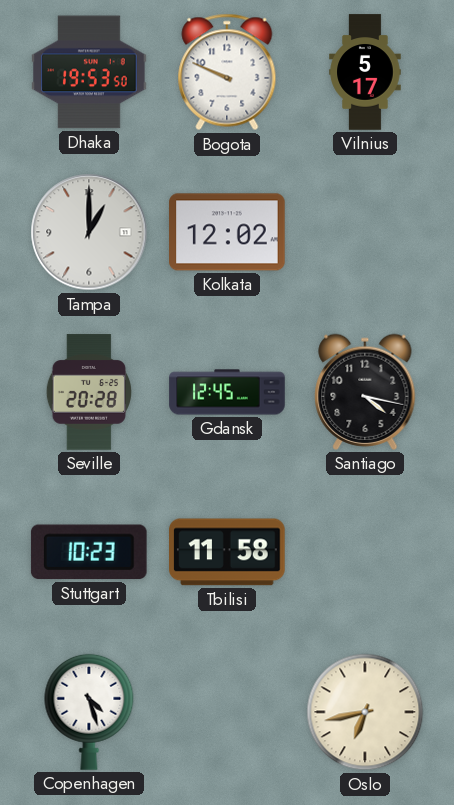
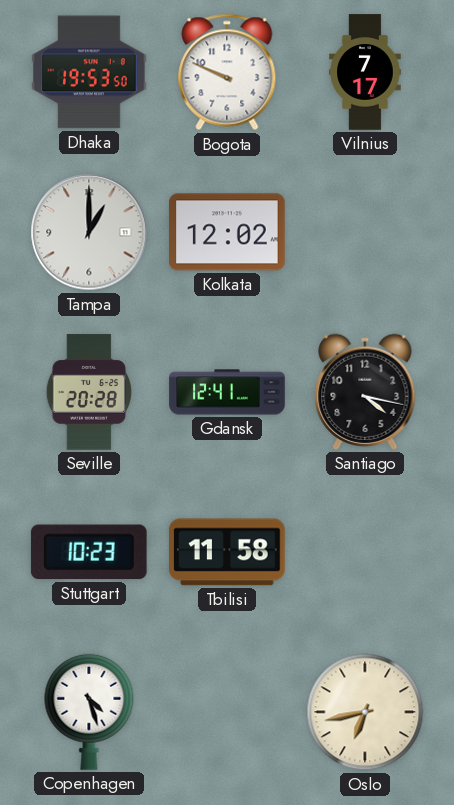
Vilnius: 5:17 -> 7:17
Gdansk: 12:45 -> 12:41
